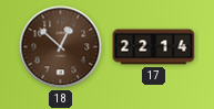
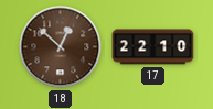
17: 22:14 -> 22:10
